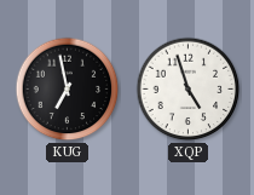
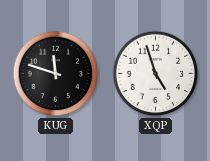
KUG: 6:58 -> 11:48
